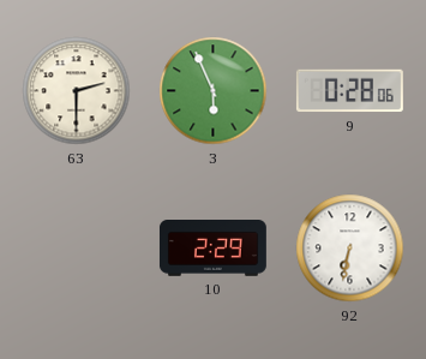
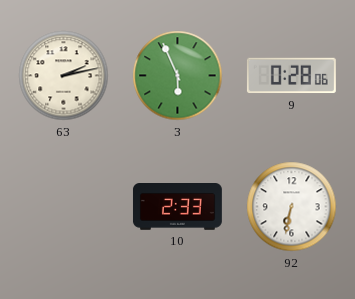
63: 2:30 -> 2:13
10: 2:29 -> 2:33
